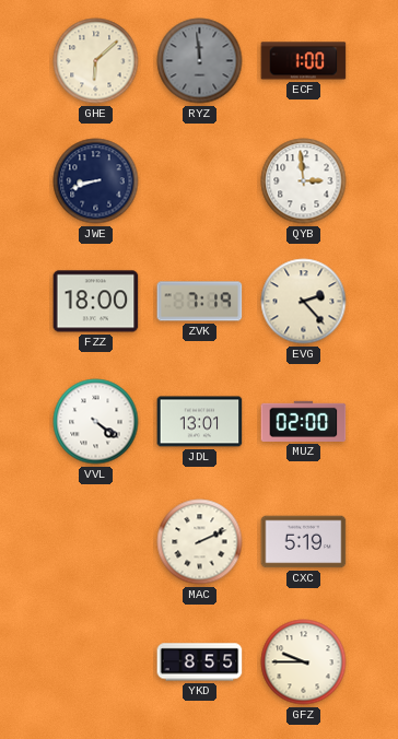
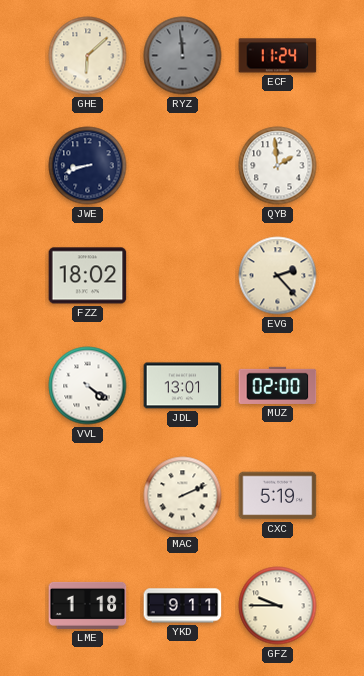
ECF: 1:00 -> 11:24
QYB: 2:59 -> 1:59
FZZ: 18:00 -> 18:02
ZVK: 7:19 -> none
LME: none -> 1:18
YKD: 8:55 -> 9:11
